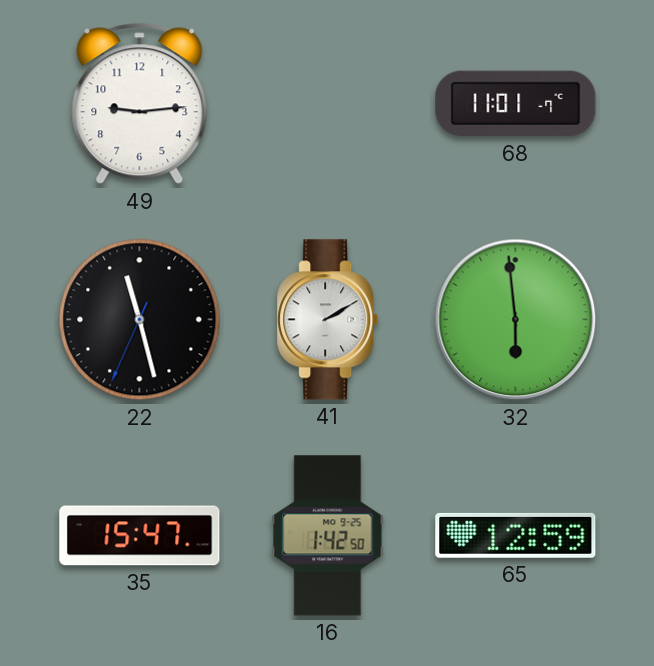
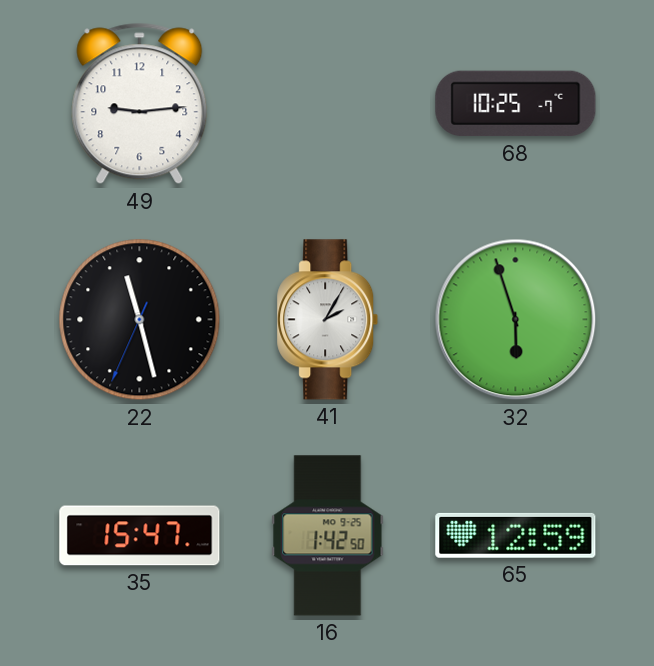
68: 11:01 -> 10:25
41: 2:10 -> 2:05
32: 5:59 -> 5:57
